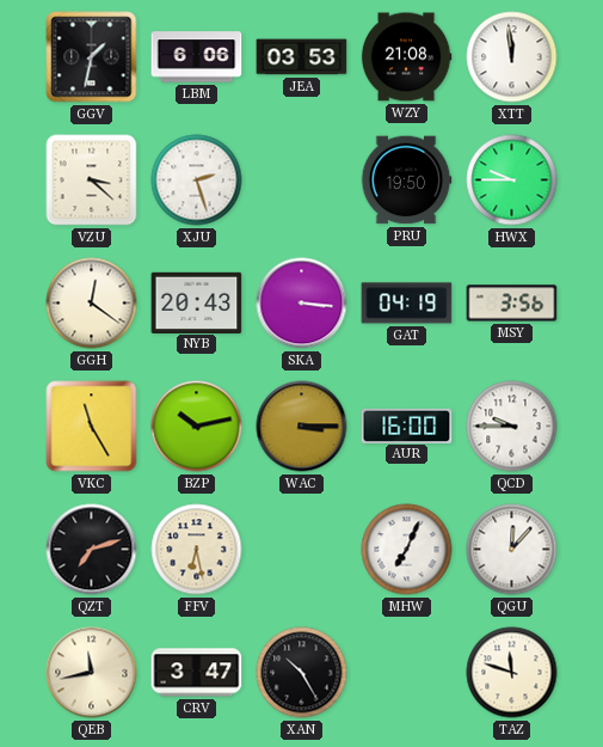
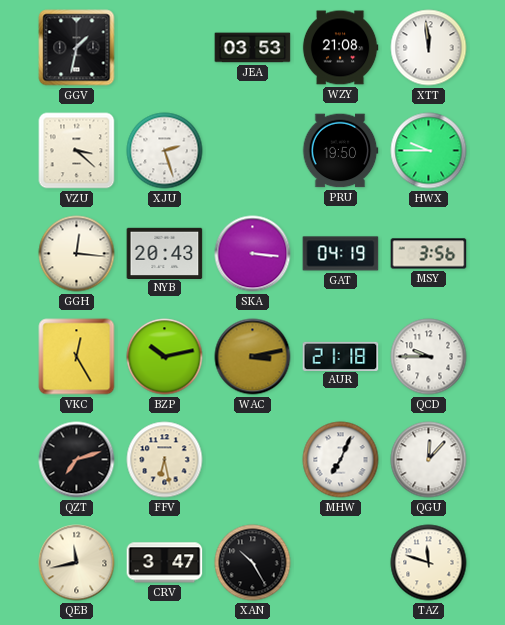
LBM: 6:06 -> none
GGH: 12:21 -> 12:16
VKC: 11:25 -> 12:25
WAC: 3:15 -> 3:13
AUR: 16:00 -> 21:18
